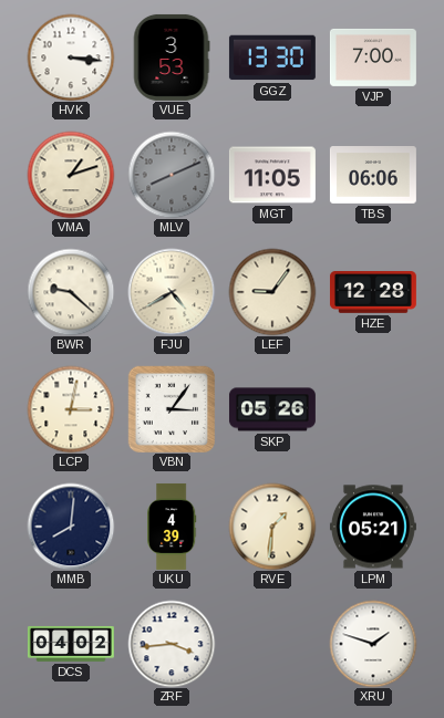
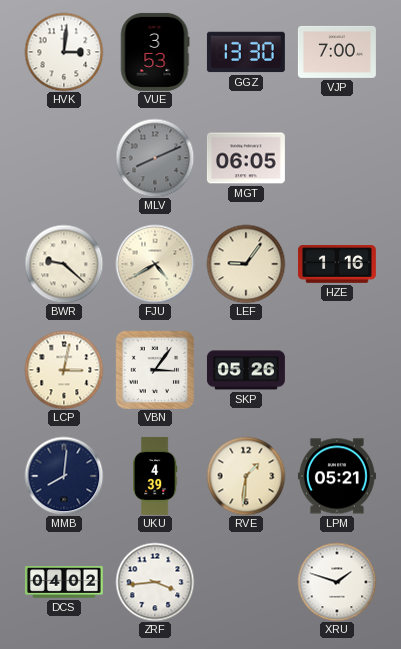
HVK: 3:16 -> 3:01
VMA: 1:12 -> none
MGT: 11:05 -> 06:05
TBS: 06:06 -> none
HZE: 12:28 -> 1:16
